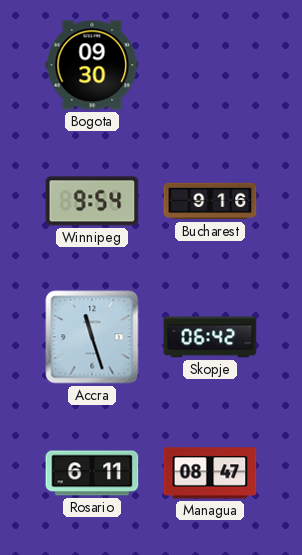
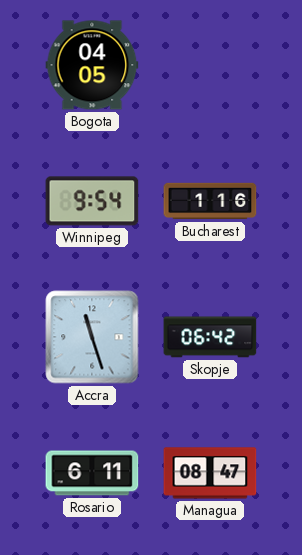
Bogota: 09:30 -> 04:05
Bucharest: 9:16 -> 1:16
